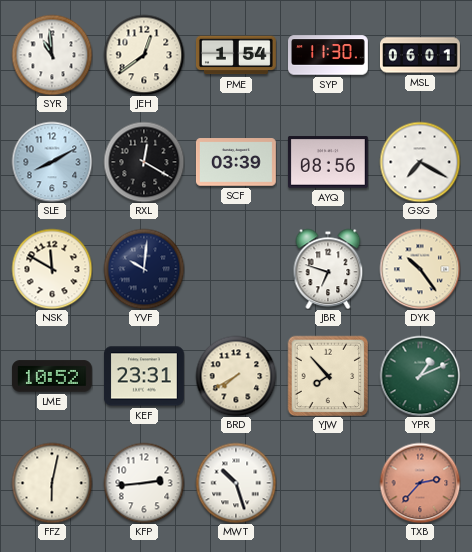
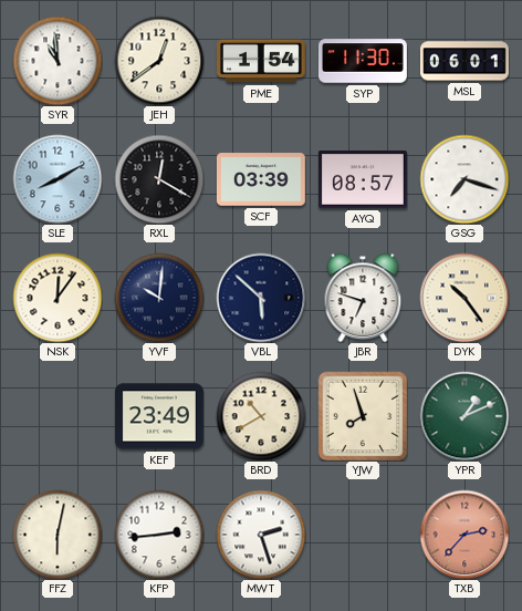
AYQ: 08:56 -> 08:57
GSG: 7:20 -> 7:18
NSK: 11:50 -> 12:06
VBL: none -> 5:52
LME: 10:52 -> none
KEF: 23:31 -> 23:49
BRD: 7:40 -> 10:40
YJW: 7:53 -> 7:57
MWT: 10:27 -> 2:27
